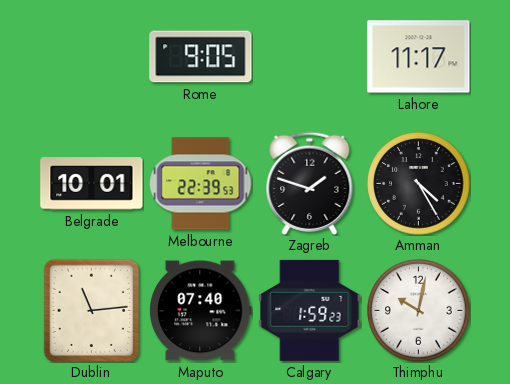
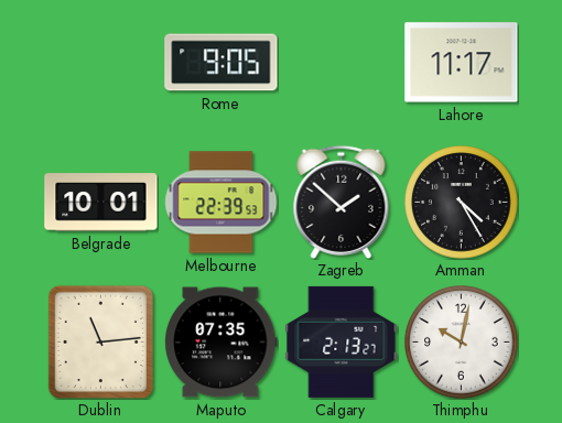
Zagreb: 1:48 -> 1:52
Maputo: 07:40 -> 07:35
Calgary: 1:59 -> 2:13
